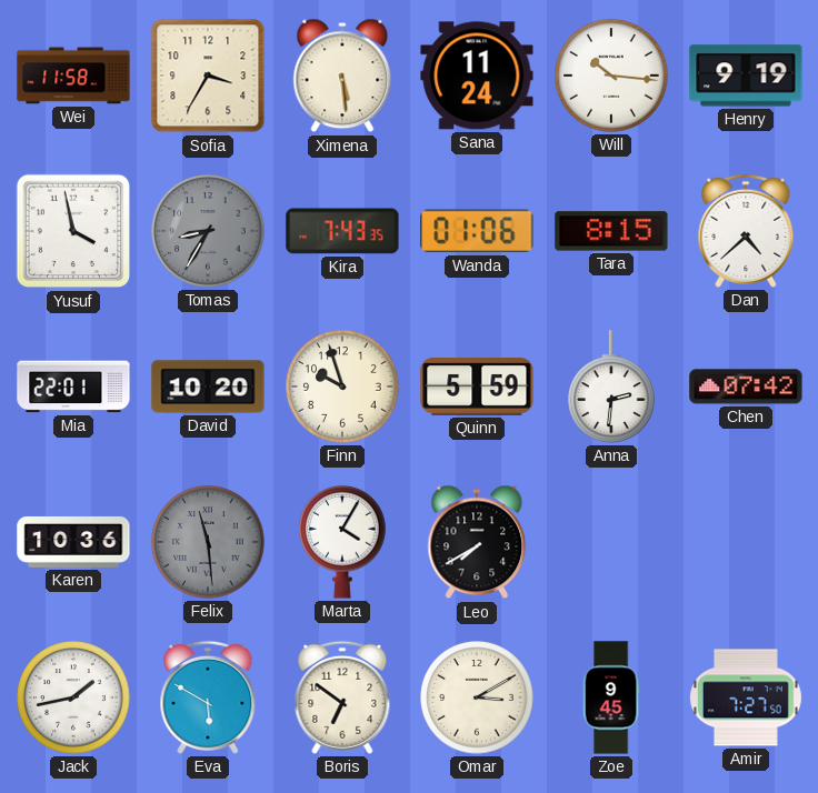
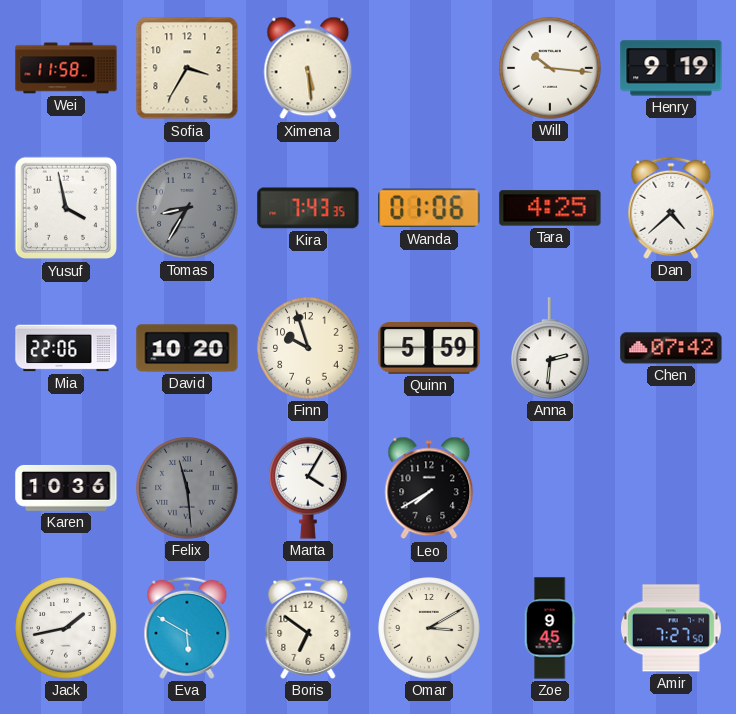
Sana: 11:24 -> none
Tara: 8:15 -> 4:25
Mia: 22:01 -> 22:06
